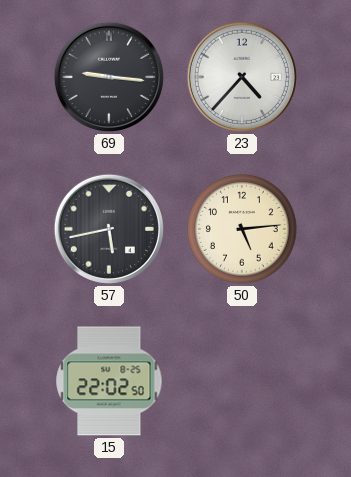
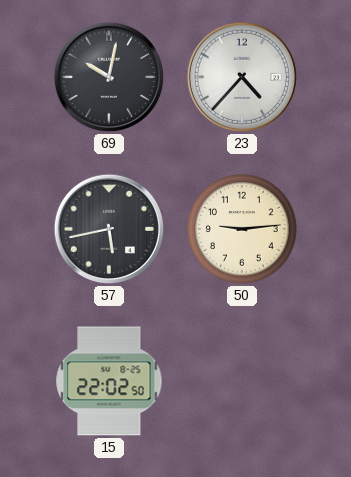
69: 9:16 -> 10:02
50: 5:14 -> 9:14
